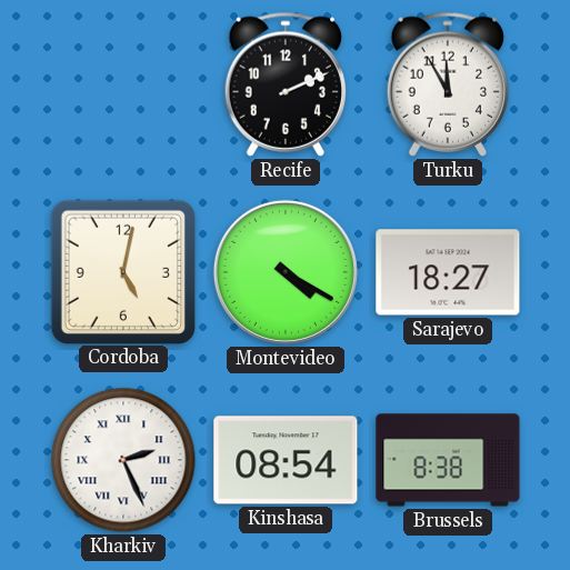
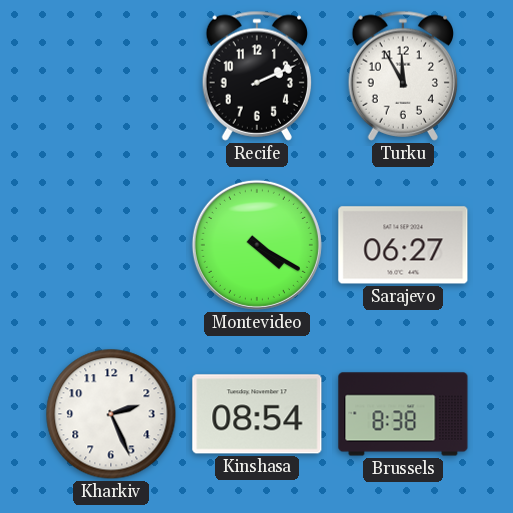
Cordoba: 5:02 -> none
Sarajevo: 18:27 -> 06:27
Kharkiv numerals: Roman -> Arabic
